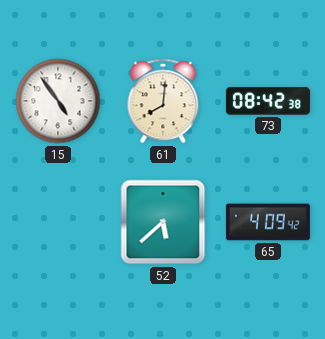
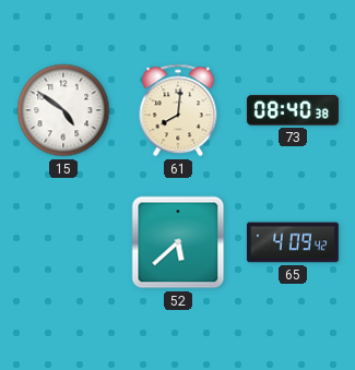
15: 4:54 -> 4:51
73: 08:42 -> 08:40
